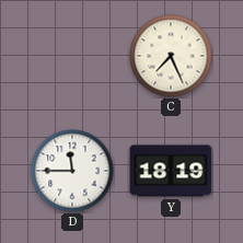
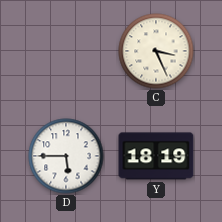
C: 7:26 -> 3:26
D: 11:45 -> 5:45
